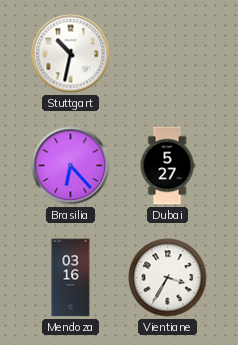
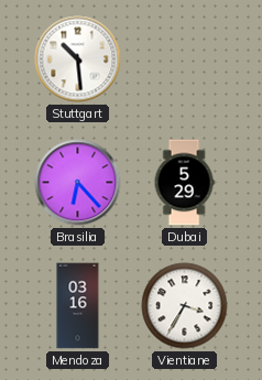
Stuttgart: 10:32 -> 10:29
Dubai: 5:27 -> 5:29
